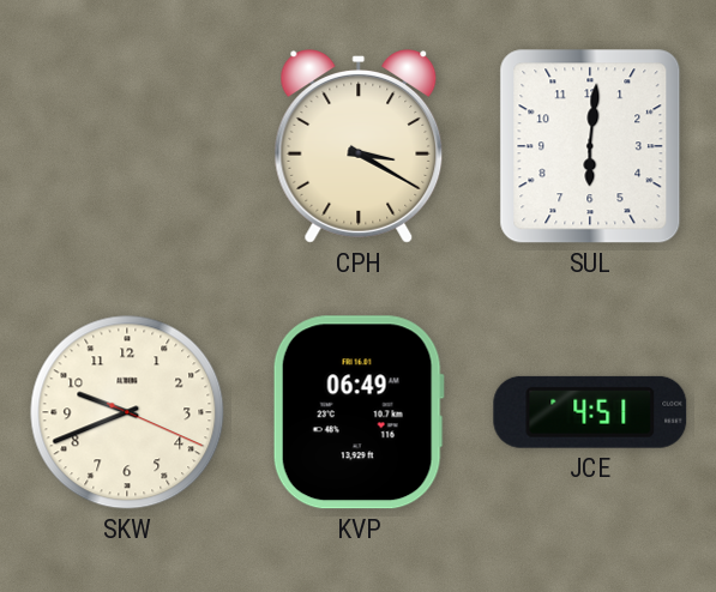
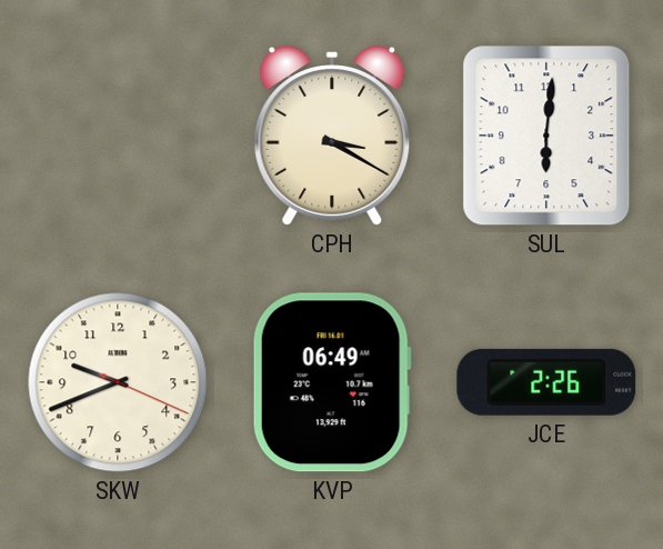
JCE: 4:51 -> 2:26
